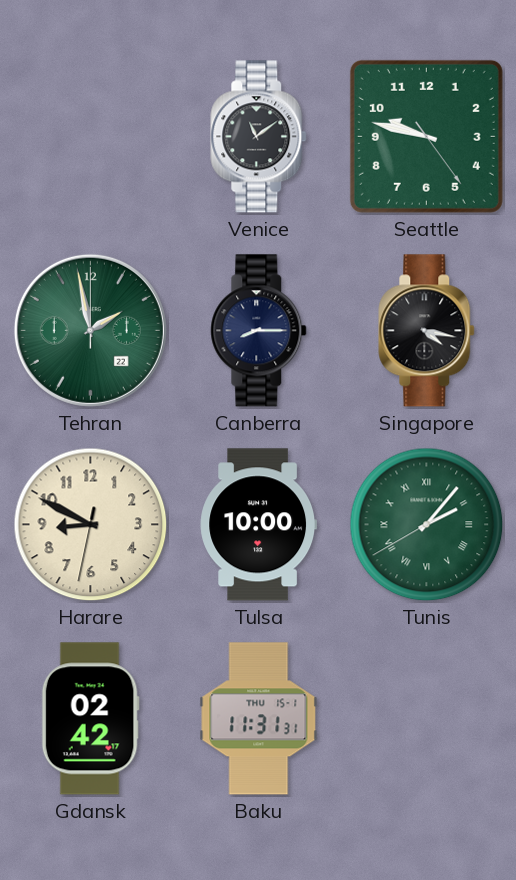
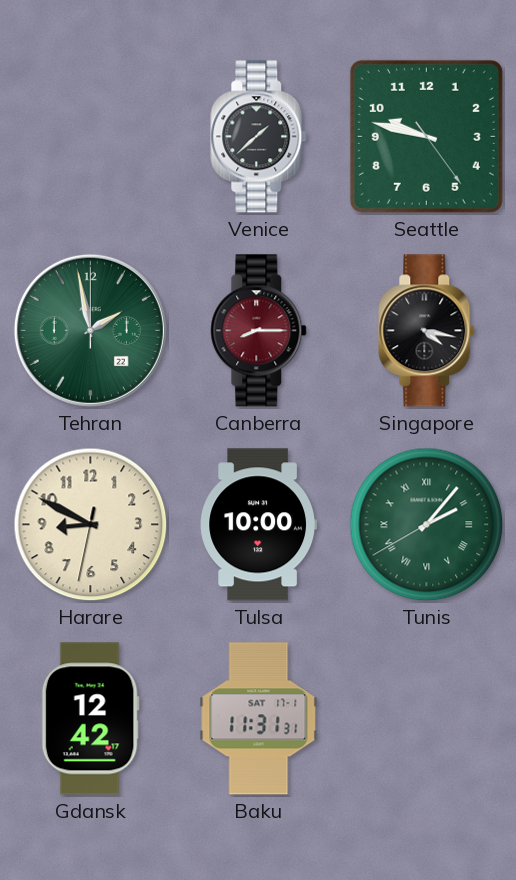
Venice: 11:09 -> 1:38
Canberra dial: navy -> burgundy
Gdansk: 02:42 -> 12:42
Baku date: THU 15-1 -> SAT 17-1
